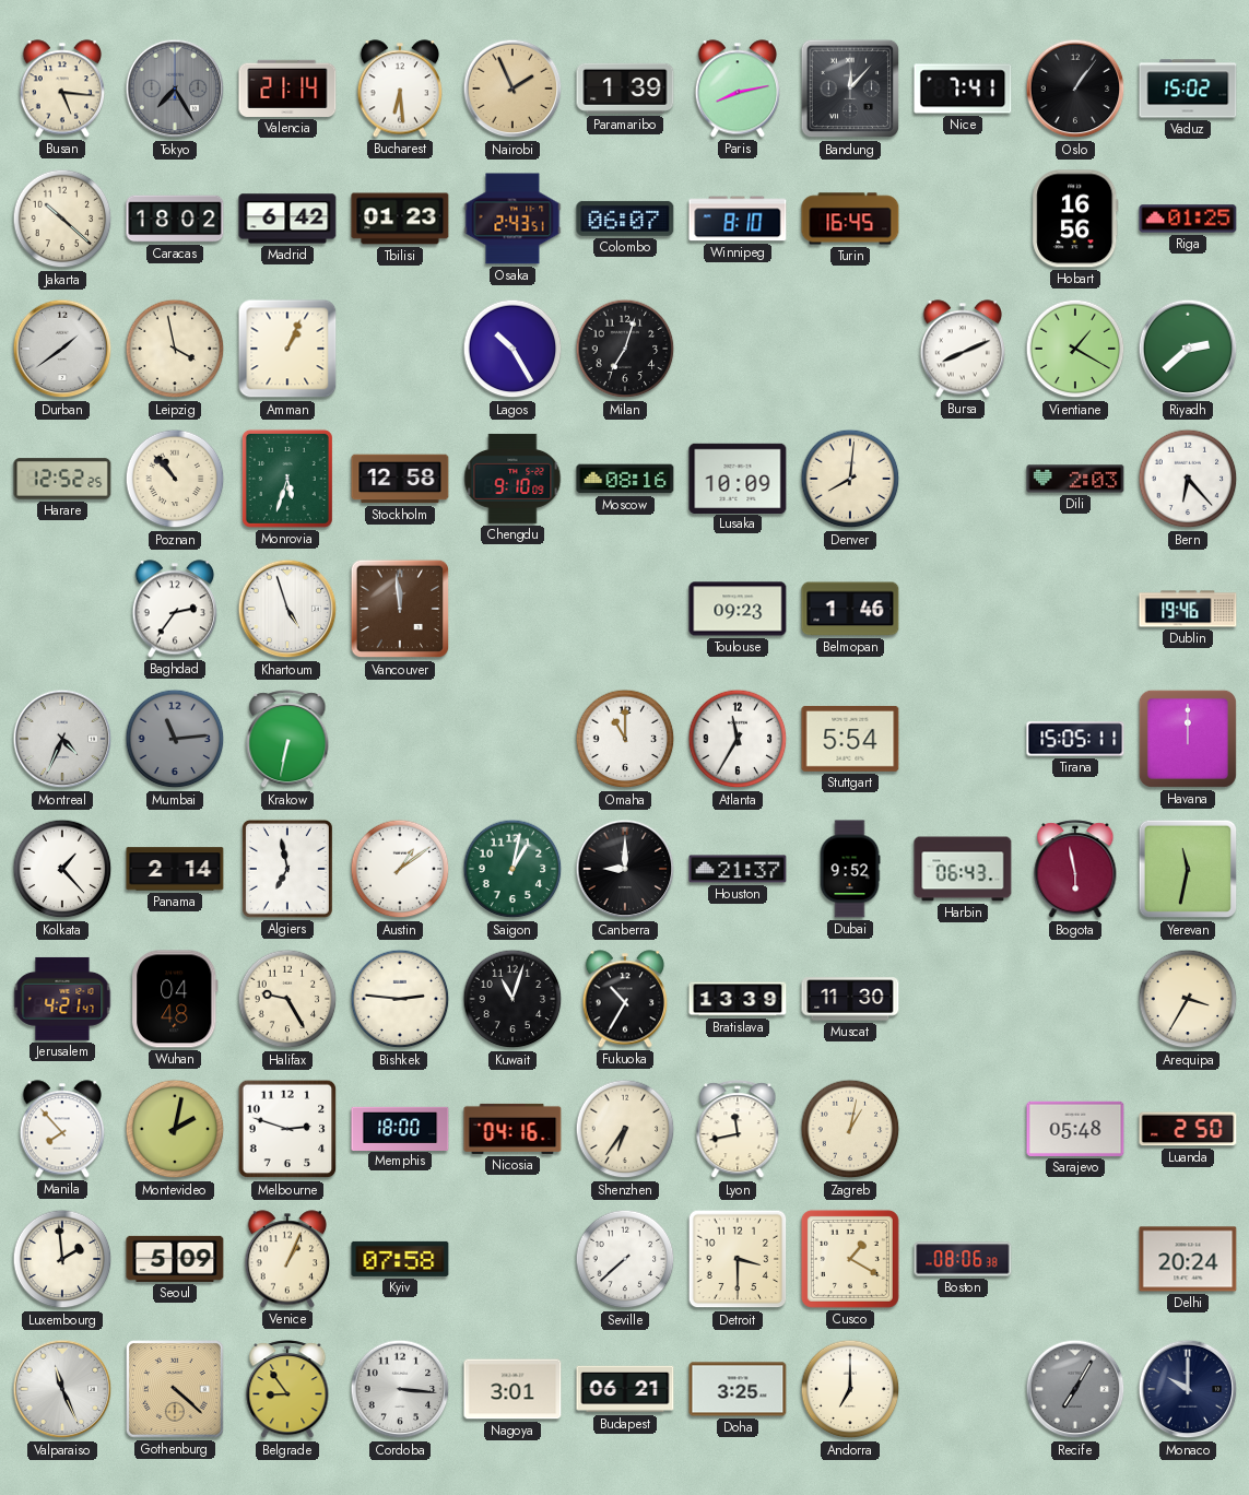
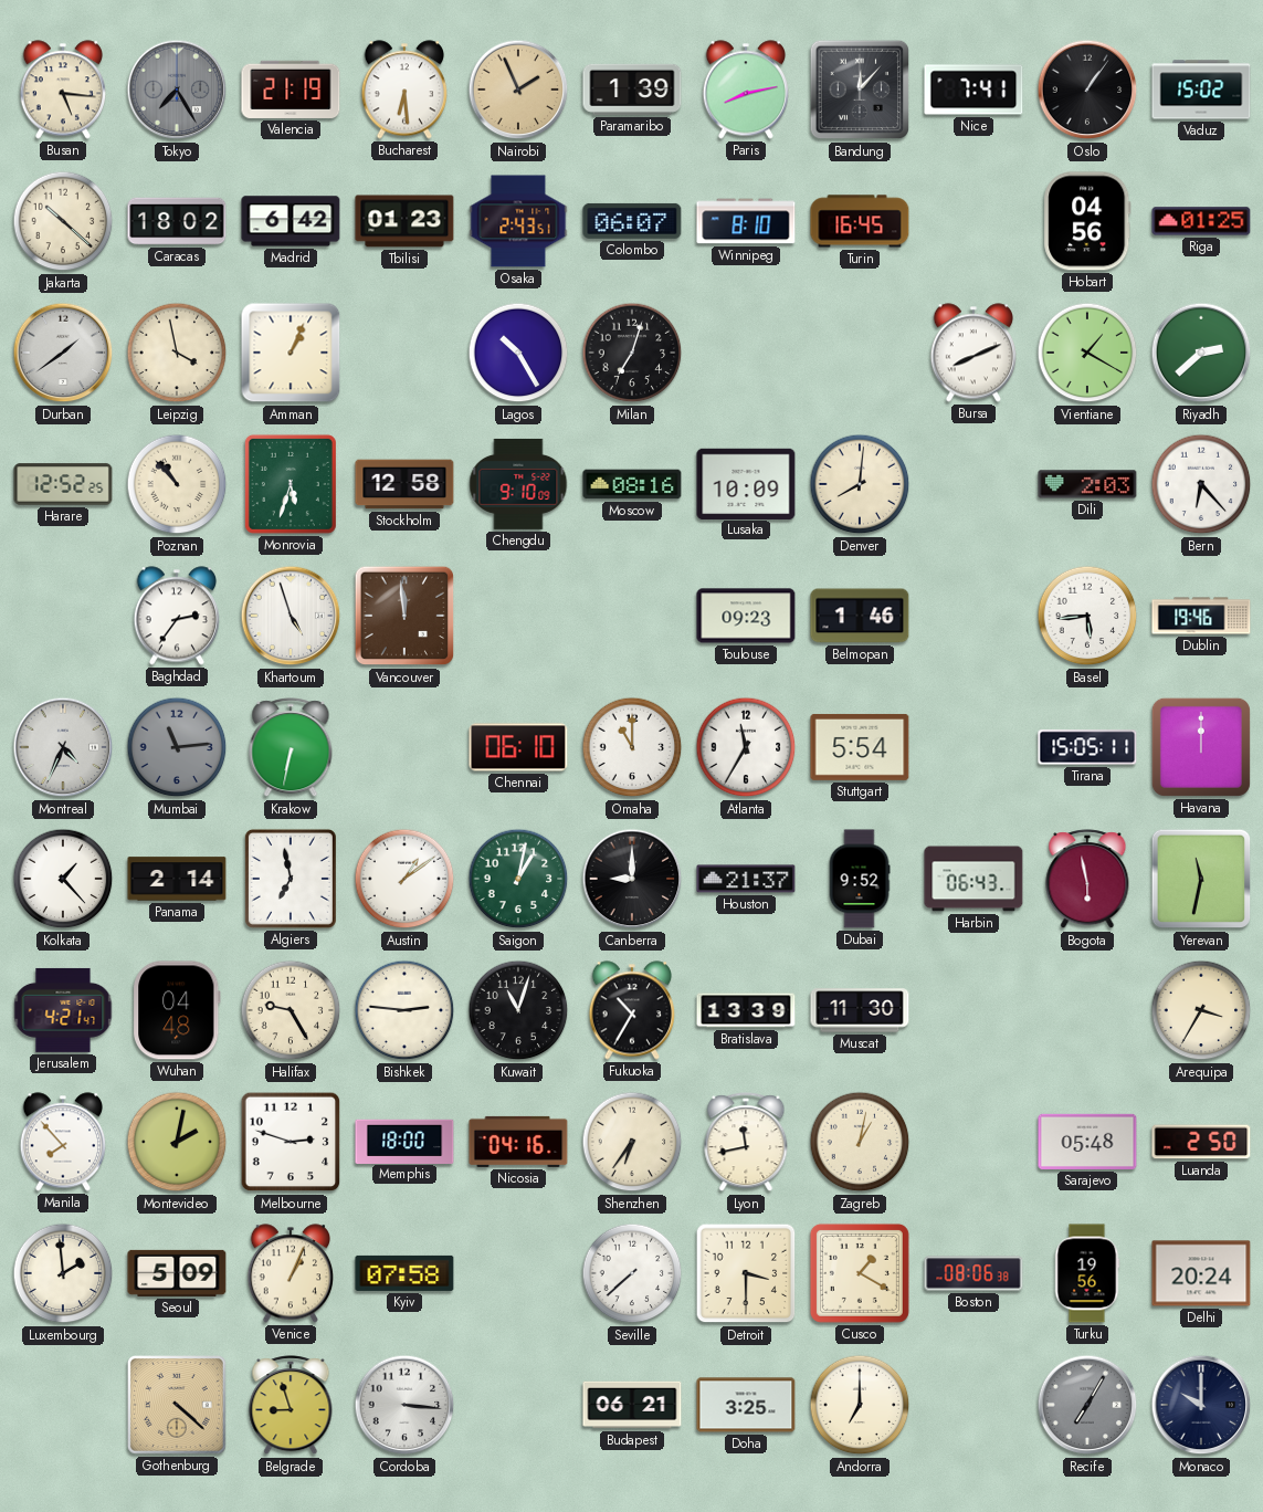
Valencia: 21:14 -> 21:19
Hobart: 16:56 -> 04:56
Basel: none -> 5:44
Chennai: none -> 06:10
Turku: none -> 19:56
Valparaiso: 11:26 -> none
Belgrade: 8:54 -> 8:57
Nagoya: 3:01 -> none
